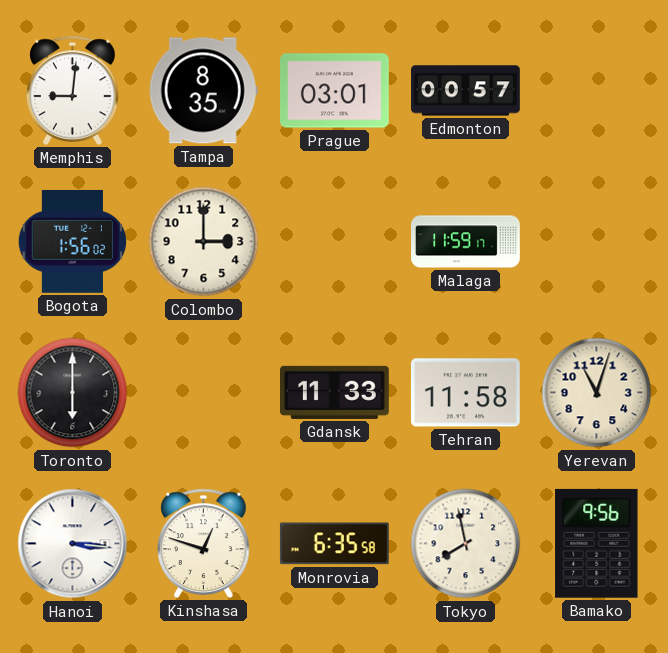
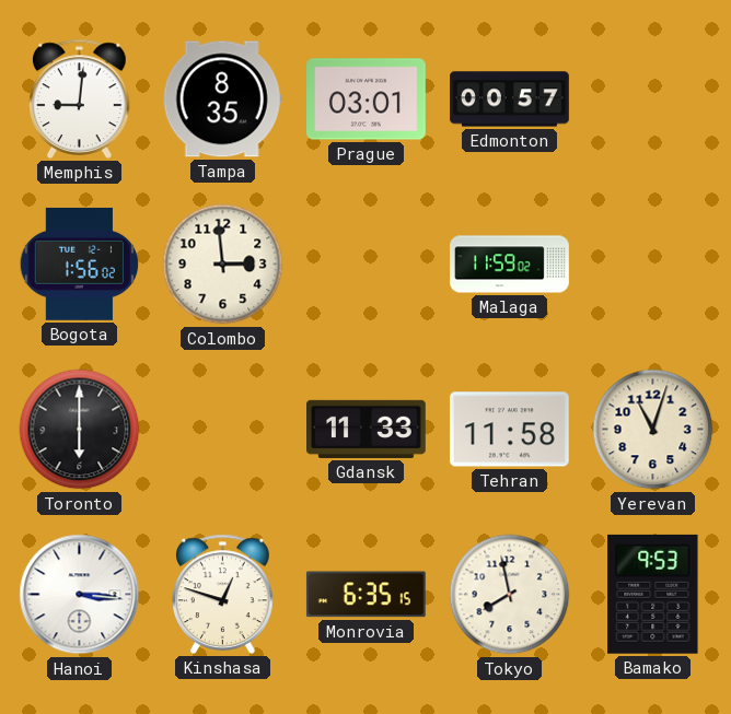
Colombo: 3:00 -> 2:59
Malaga: 11:59:17 -> 11:59:02
Monrovia: 6:35:58 -> 6:35:15
Bamako: 9:56 -> 9:53
